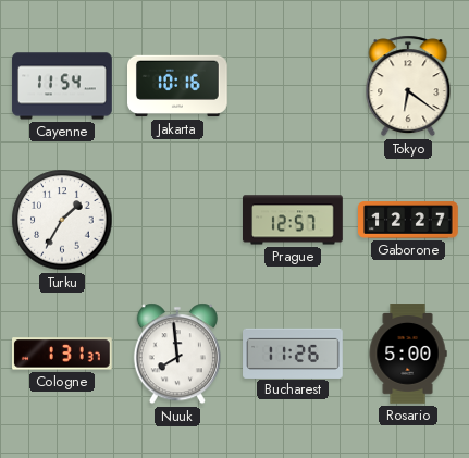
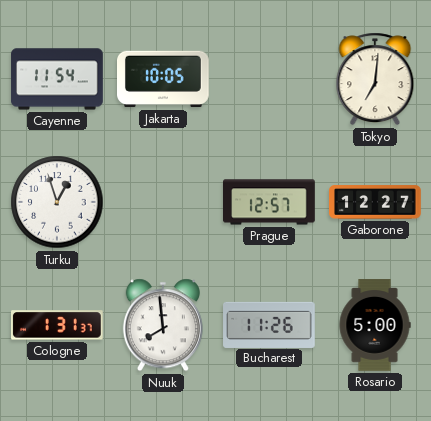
Jakarta: 10:16 -> 10:05
Tokyo: 6:21 -> 7:01
Turku: 1:35 -> 12:57
